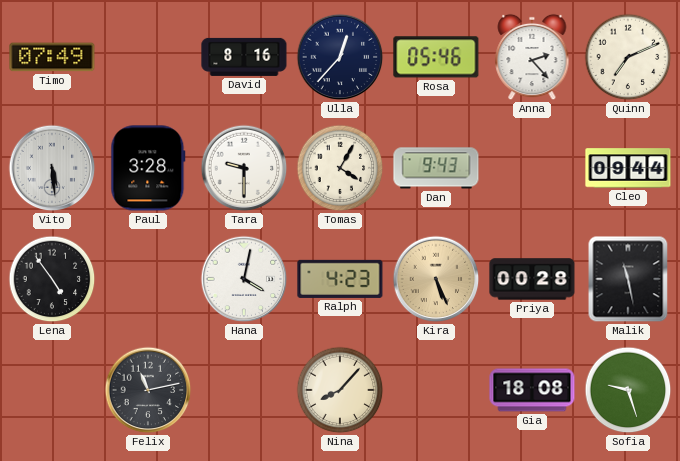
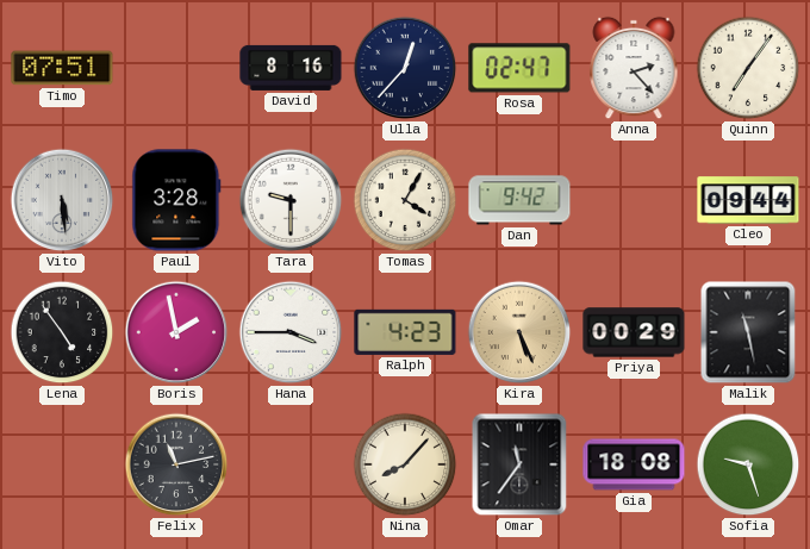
Timo: 07:49 -> 07:51
Rosa: 05:46 -> 02:47
Quinn: 7:11 -> 7:06
Dan: 9:43 -> 9:42
Boris: none -> 1:58
Hana: 4:02 -> 3:45
Priya: 00:28 -> 00:29
Omar: none -> 11:36
